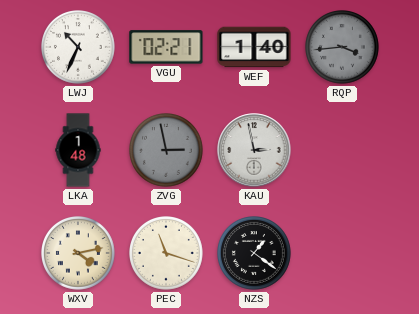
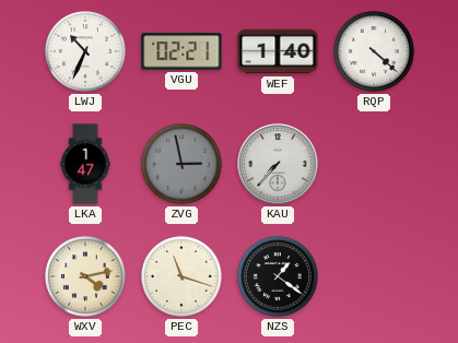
RQP: 3:44 -> 4:22
RQP dial: grey -> white
LKA: 1:48 -> 1:47
KAU: 2:58 -> 7:37
